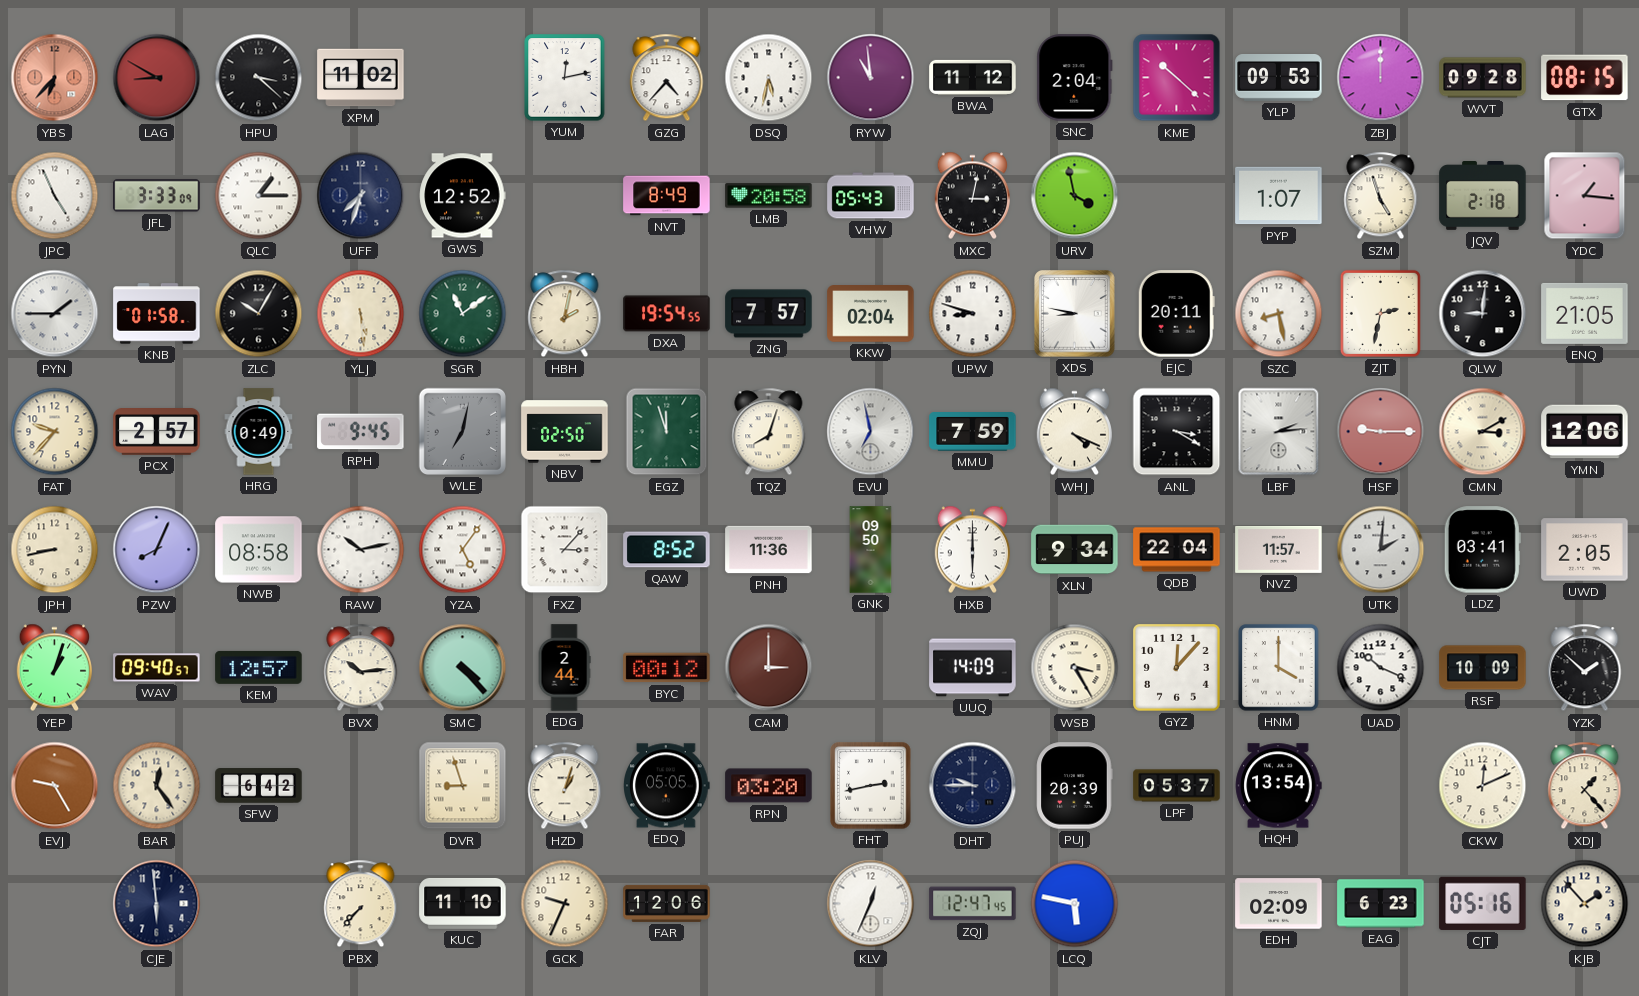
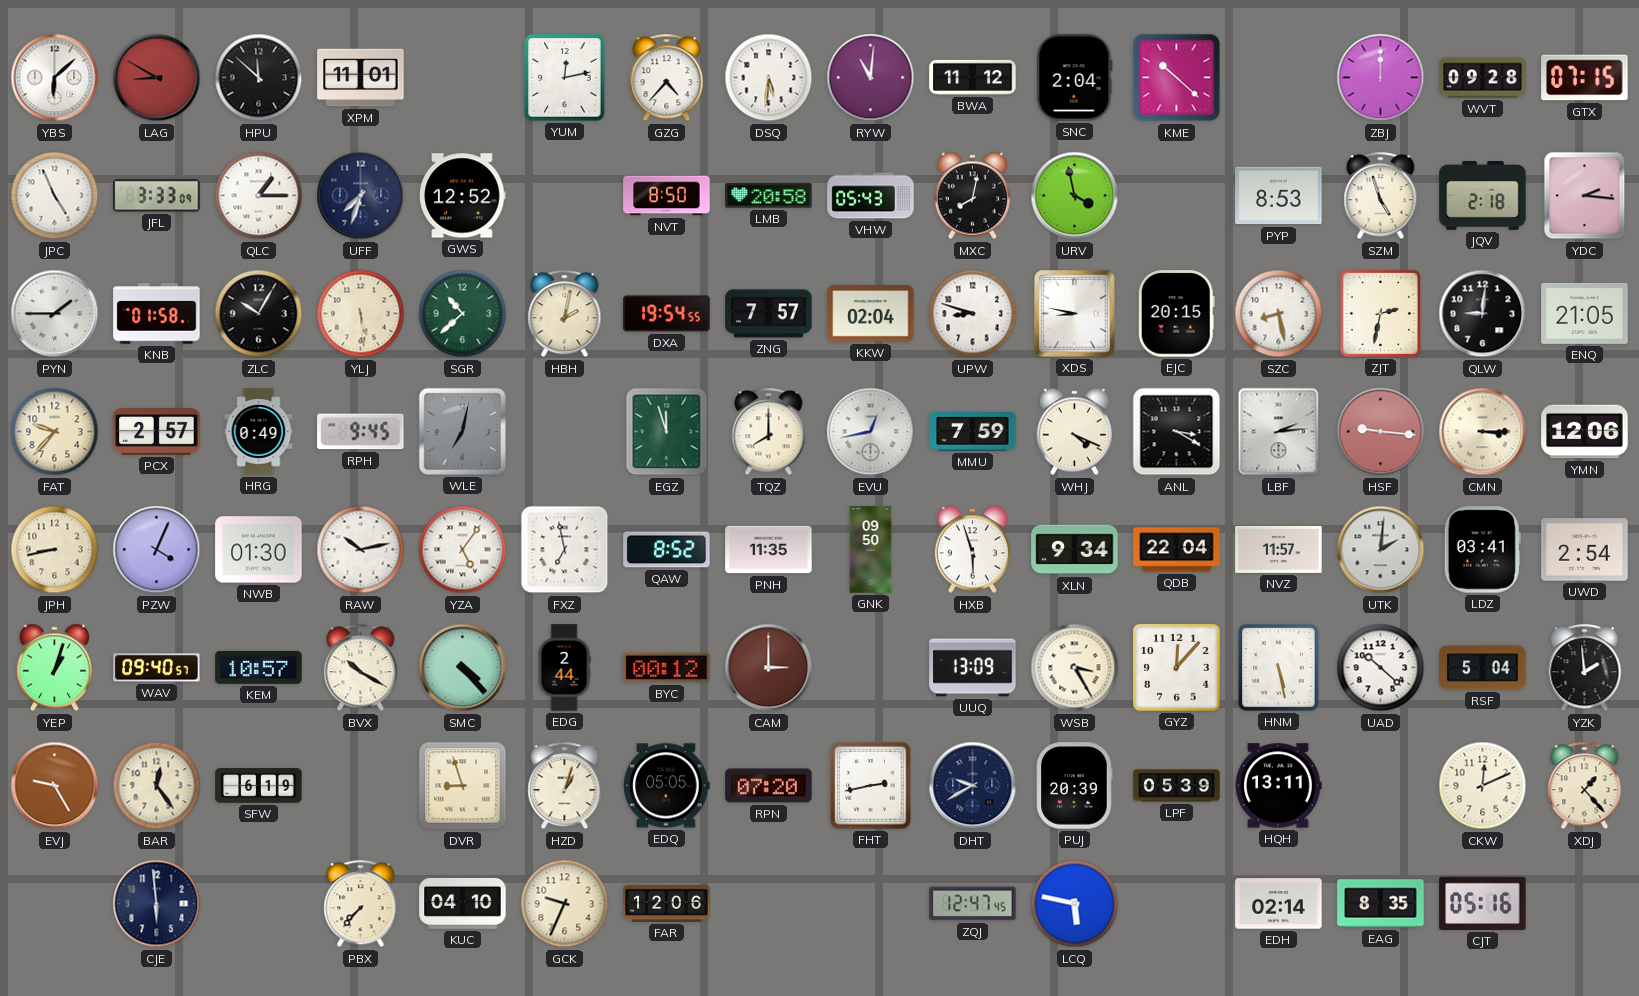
YBS: 6:37 -> 6:08
YBS dial: salmon -> white
HPU: 3:22 -> 11:52
XPM: 11:02 -> 11:01
DSQ: 5:32 -> 5:31
RYW: 10:59 -> 11:01
YLP: 09:53 -> none
GTX: 08:15 -> 07:15
NVT: 8:49 -> 8:50
MXC: 3:02 -> 8:02
PYP: 1:07 -> 8:53
YDC: 1:16 -> 2:16
SGR: 11:09 -> 10:38
EJC: 20:11 -> 20:15
NBV: 02:50 -> none
TQZ: 8:03 -> 8:00
EVU: 6:58 -> 12:43
HSF: 9:15 -> 9:16
CMN: 3:10 -> 3:15
PZW: 8:04 -> 4:04
NWB: 08:58 -> 01:30
FXZ: 3:07 -> 6:58
PNH: 11:36 -> 11:35
HXB: 6:00 -> 5:57
UWD: 2:05 -> 2:54
KEM: 12:57 -> 10:57
BVX: 10:14 -> 10:20
UUQ: 14:09 -> 13:09
HNM: 4:00 -> 5:28
UAD: 10:19 -> 10:22
RSF: 10:09 -> 5:04
YZK: 1:52 -> 1:59
SFW: 6:42 -> 6:19
RPN: 03:20 -> 07:20
DHT: 9:45 -> 9:40
LPF: 05:37 -> 05:39
HQH: 13:54 -> 13:11
KUC: 11:10 -> 04:10
KLV: 12:34 -> none
EDH: 02:09 -> 02:14
EAG: 6:23 -> 8:35
KJB: 1:53 -> none
